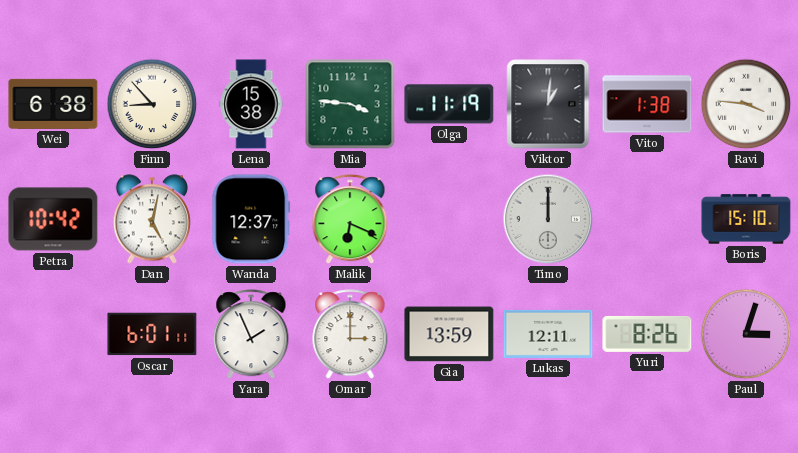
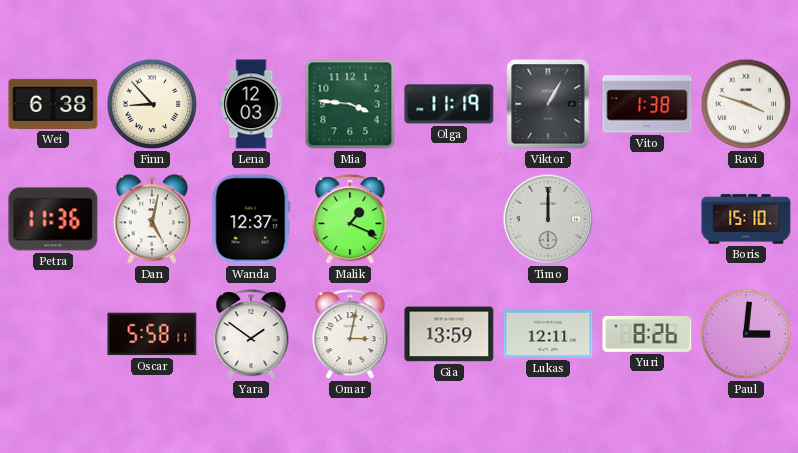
Lena: 15:38 -> 12:03
Viktor: 1:01 -> 1:05
Ravi: 3:46 -> 3:48
Petra: 10:42 -> 11:36
Malik: 6:19 -> 1:19
Oscar: 6:01 -> 5:58
Yara: 1:56 -> 1:51
Omar: 3:00 -> 3:02
Paul: 3:03 -> 3:01
